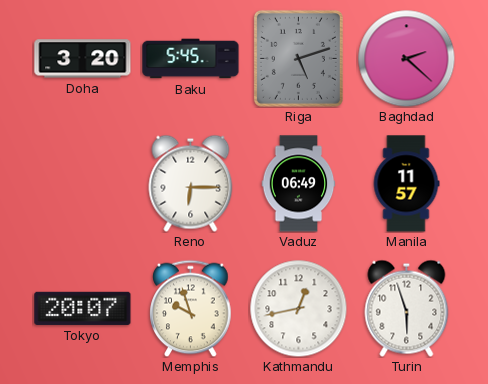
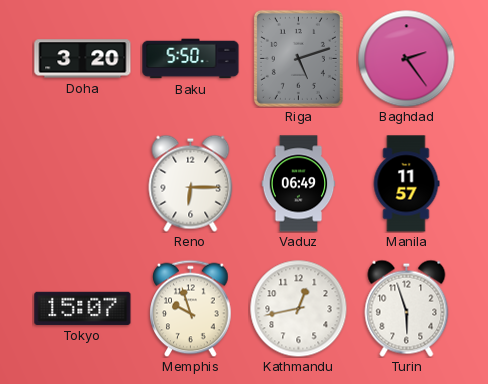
Baku: 5:45 -> 5:50
Baghdad: 2:22 -> 2:24
Tokyo: 20:07 -> 15:07
